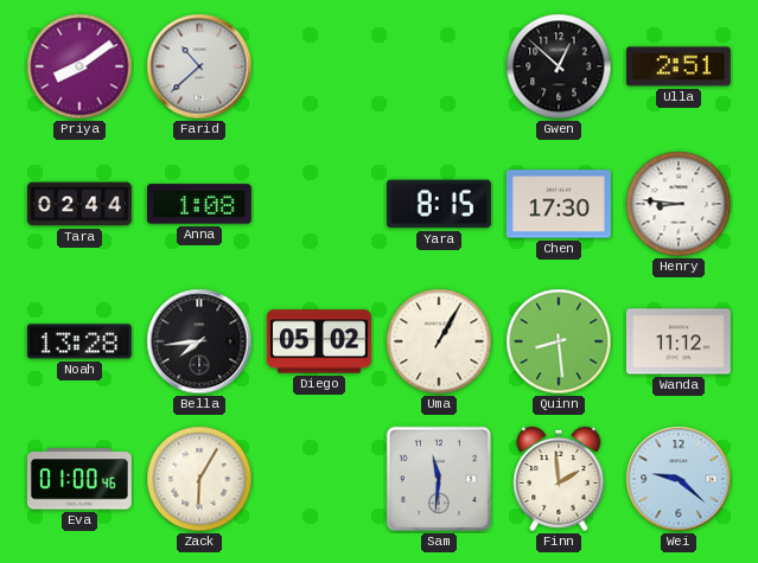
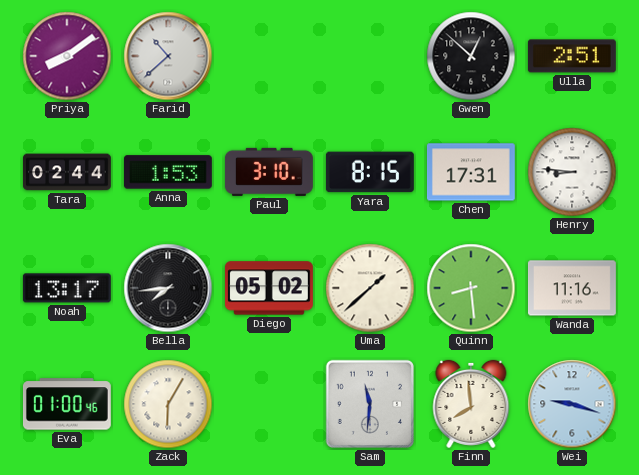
Anna: 1:08 -> 1:53
Paul: none -> 3:10
Chen: 17:30 -> 17:31
Noah: 13:28 -> 13:17
Uma: 1:05 -> 1:38
Wanda: 11:12 -> 11:16
Finn: 1:59 -> 7:59
Wei: 9:22 -> 9:18
